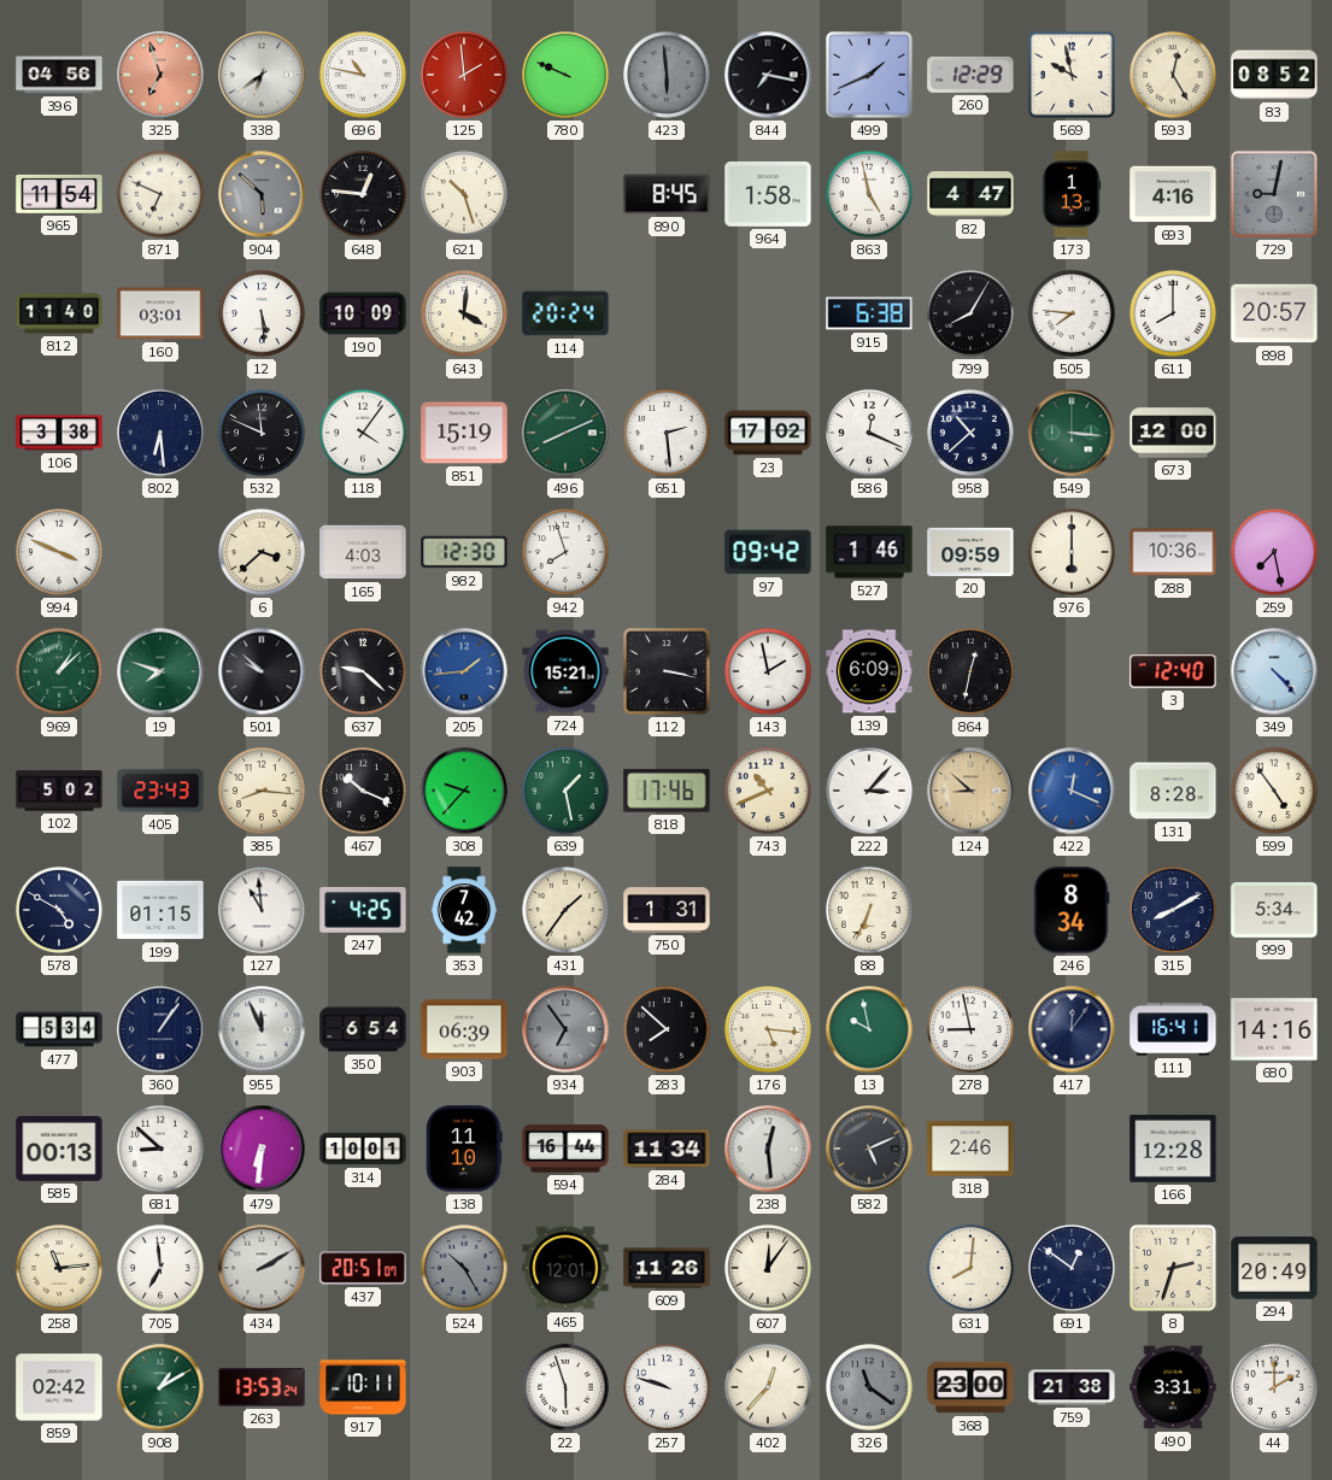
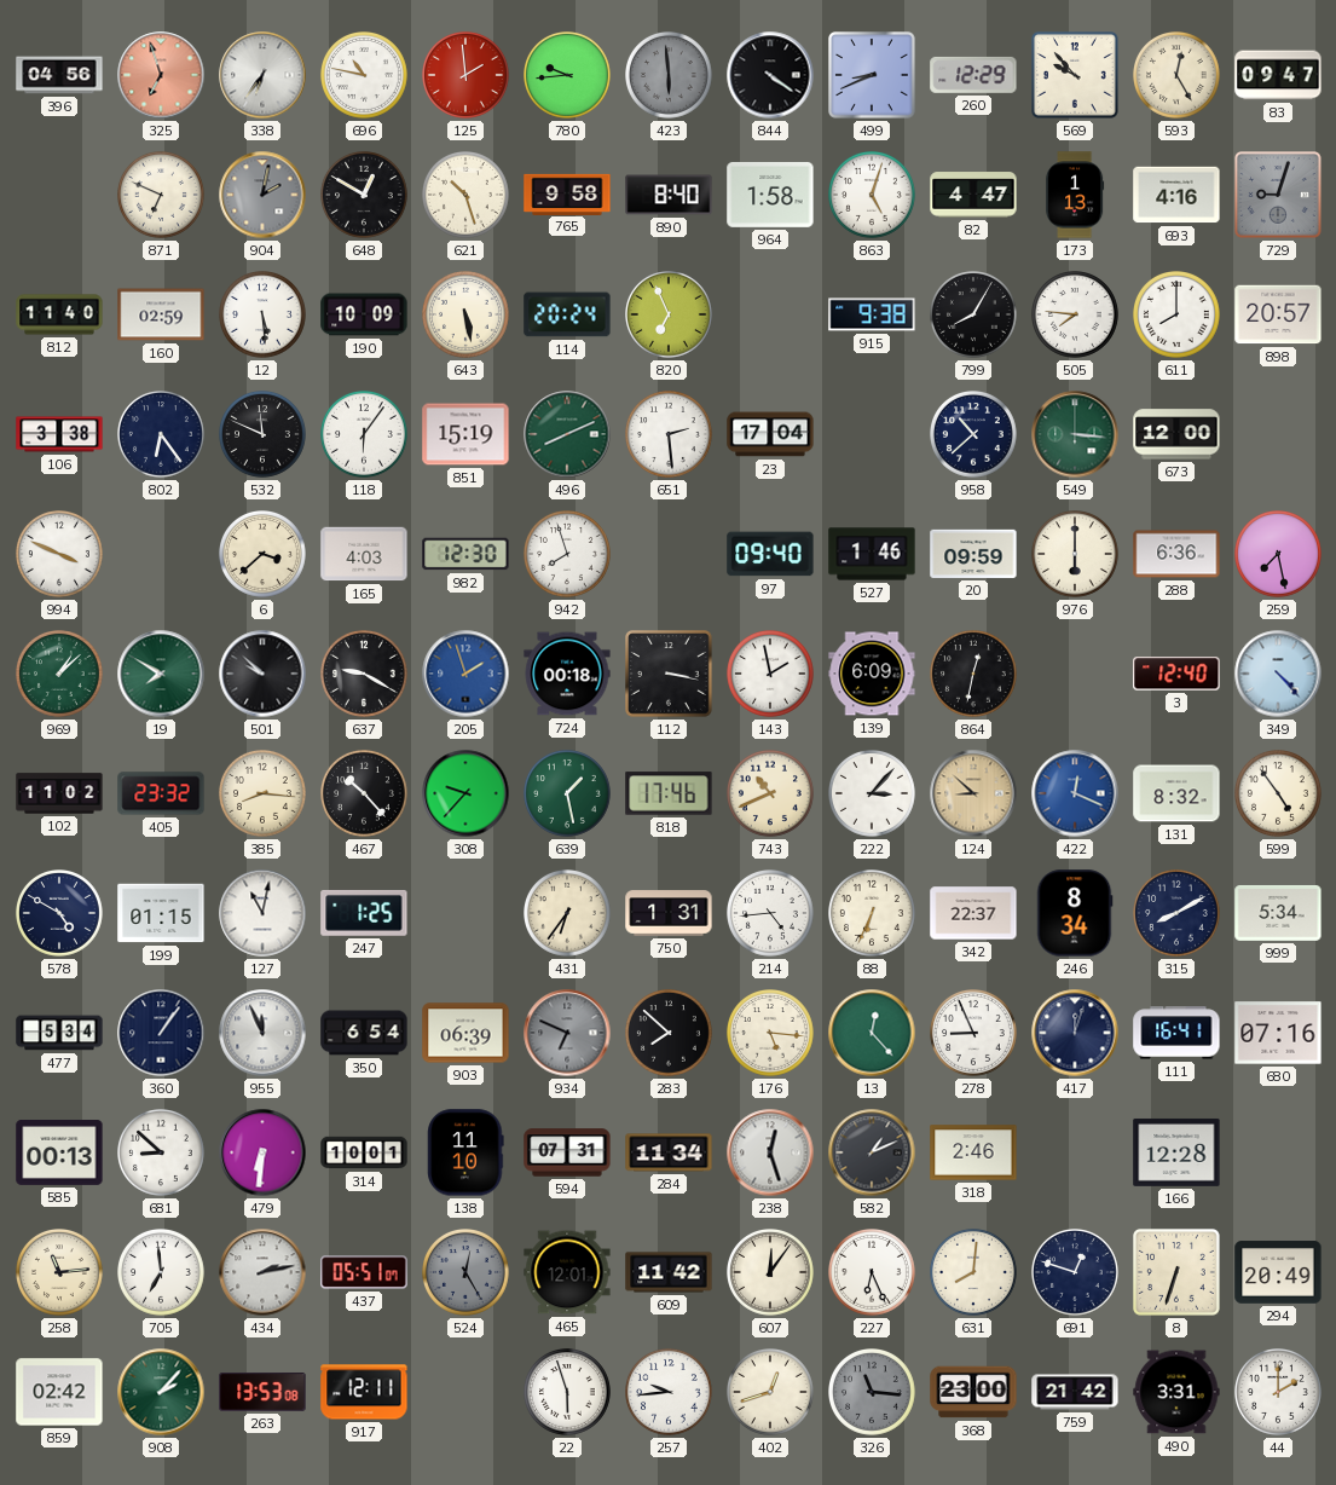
338: 6:39 -> 6:36
780: 9:49 -> 9:44
844: 7:17 -> 4:21
499: 1:41 -> 8:41
569: 9:58 -> 9:53
83: 08:52 -> 09:47
965: 11:54 -> none
904: 5:52 -> 2:02
648: 12:46 -> 12:50
765: none -> 9:58
890: 8:45 -> 8:40
863: 4:58 -> 5:03
729: 9:02 -> 9:03
160: 03:01 -> 02:59
643: 4:01 -> 5:28
820: none -> 6:56
915: 6:38 -> 9:38
802: 6:29 -> 6:24
118: 4:06 -> 6:06
23: 17:02 -> 17:04
586: 12:19 -> none
97: 09:42 -> 09:40
288: 10:36 -> 6:36
19: 7:48 -> 7:50
637: 9:22 -> 9:20
205: 1:44 -> 1:57
724: 15:21 -> 00:18
102: 5:02 -> 11:02
405: 23:43 -> 23:32
467: 10:19 -> 10:23
131: 8:28 -> 8:32
127: 10:59 -> 11:02
247: 4:25 -> 1:25
353: 7:42 -> none
431: 1:36 -> 6:36
214: none -> 4:44
342: none -> 22:37
934: 6:54 -> 6:49
13: 9:58 -> 12:23
278: 8:58 -> 8:56
417: 12:06 -> 12:03
680: 14:16 -> 07:16
594: 16:44 -> 07:31
238: 12:29 -> 12:27
582: 5:11 -> 1:11
434: 2:10 -> 2:13
437: 20:51 -> 05:51
524: 10:25 -> 12:25
609: 11:26 -> 11:42
227: none -> 6:26
691: 12:51 -> 12:48
8: 2:33 -> 6:33
908: 1:10 -> 2:07
263: 13:53:24 -> 13:53:08
917: 10:11 -> 12:11
257: 9:48 -> 9:44
402: 12:37 -> 12:42
326: 11:21 -> 11:16
759: 21:38 -> 21:42
